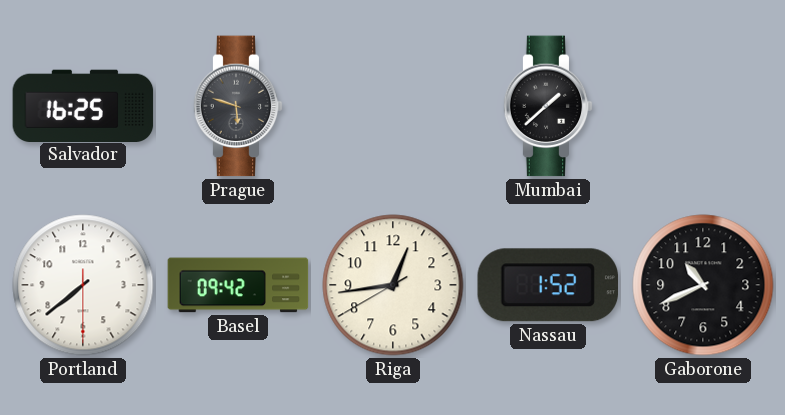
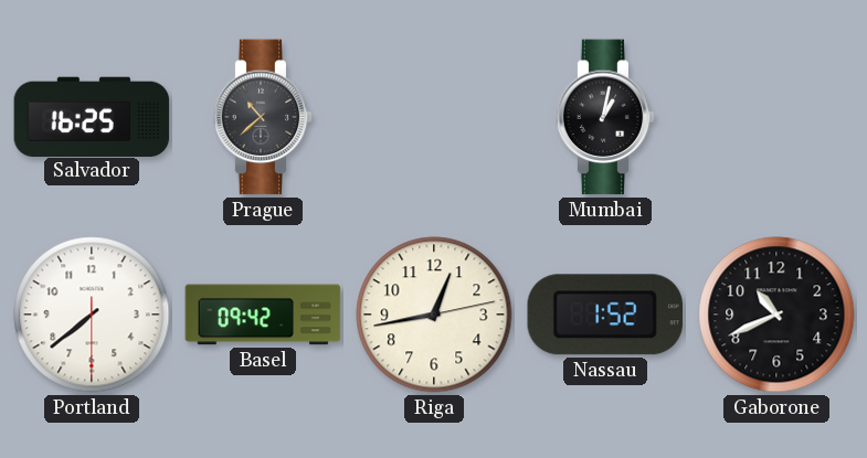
Prague: 5:48 -> 10:38
Mumbai: 1:38 -> 1:02
Riga: 12:43:40 -> 12:43:13
